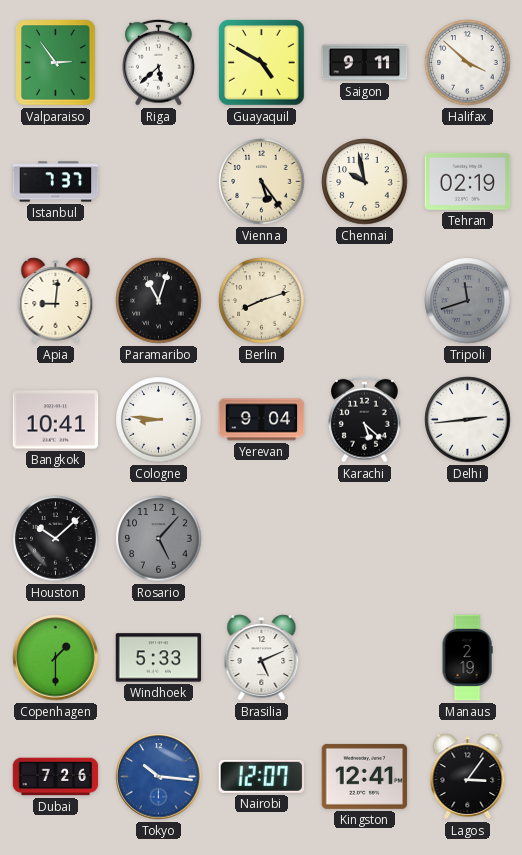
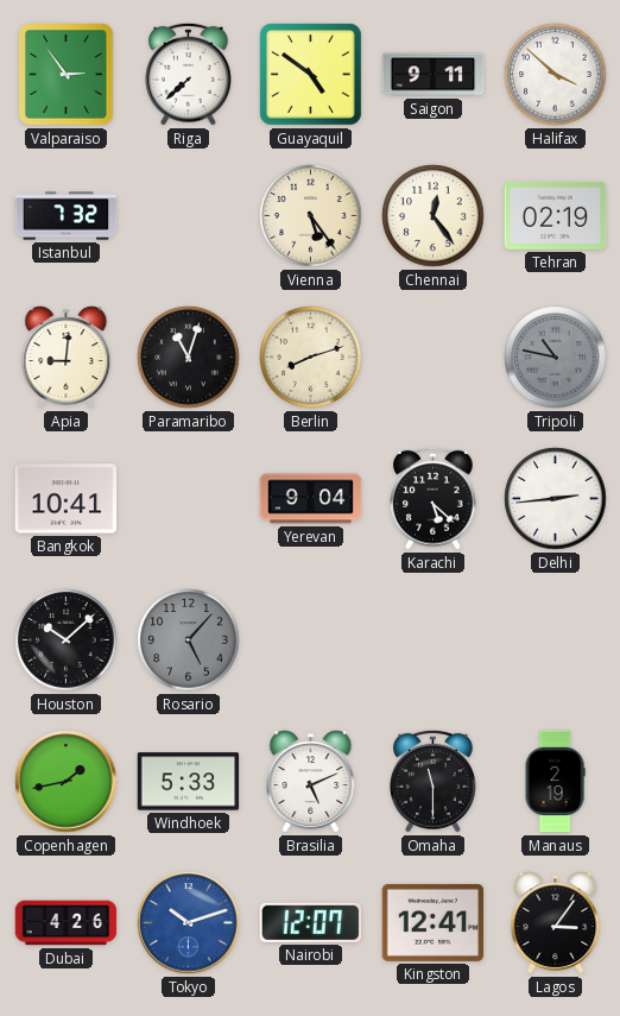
Riga: 5:38 -> 7:38
Guayaquil: 4:50 -> 4:51
Istanbul: 7:37 -> 7:32
Chennai: 9:58 -> 12:24
Tripoli: 11:42 -> 10:47
Cologne: 8:46 -> none
Copenhagen: 1:30 -> 1:43
Omaha: none -> 11:30
Dubai: 7:26 -> 4:26
Tokyo: 10:16 -> 10:12
